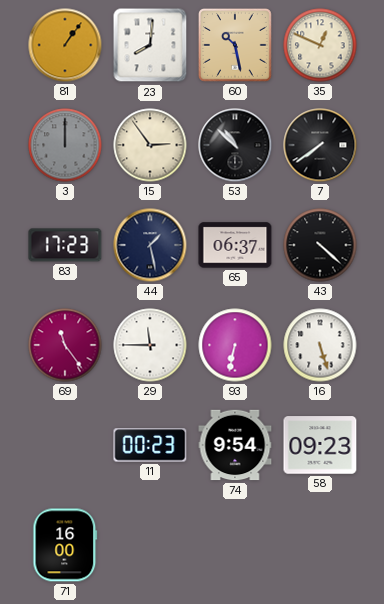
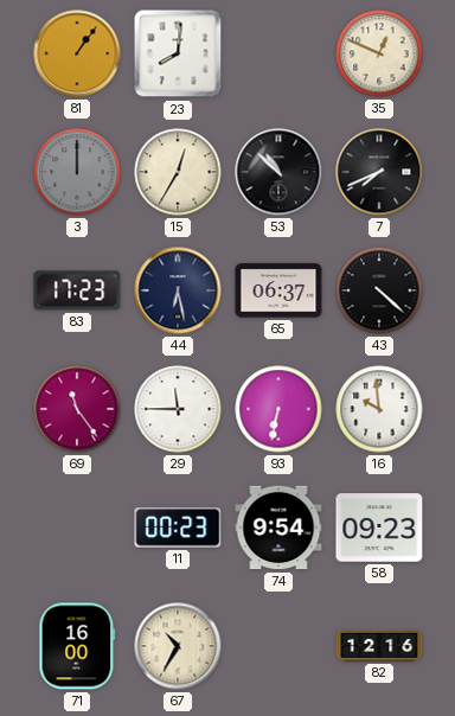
60: 10:28 -> none
15: 2:54 -> 12:35
7: 7:39 -> 7:41
44: 1:28 -> 6:28
16: 5:27 -> 9:59
67: none -> 10:35
82: none -> 12:16
